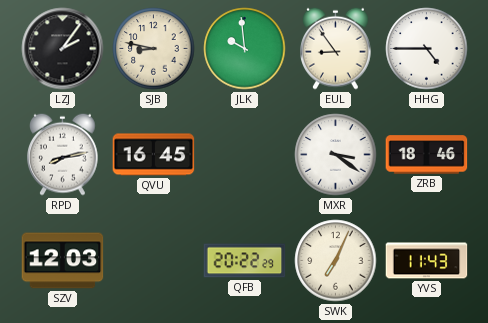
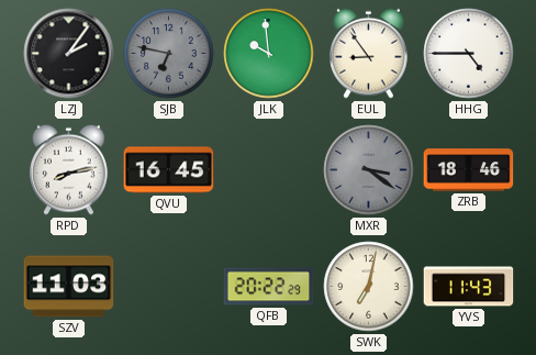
SJB: 8:47 -> 6:47
SJB dial: cream -> grey
MXR dial: white -> grey
SZV: 12:03 -> 11:03
SWK: 7:04 -> 7:02
